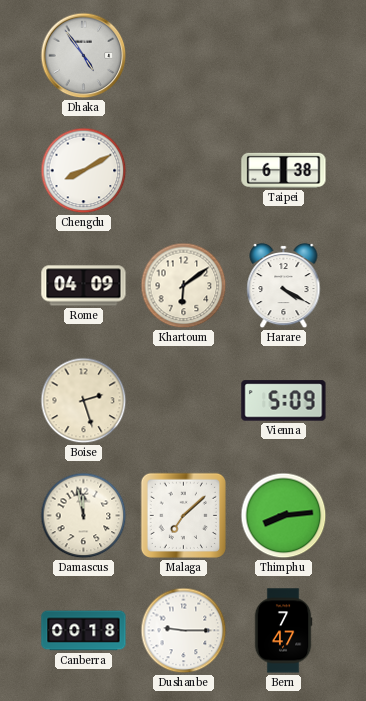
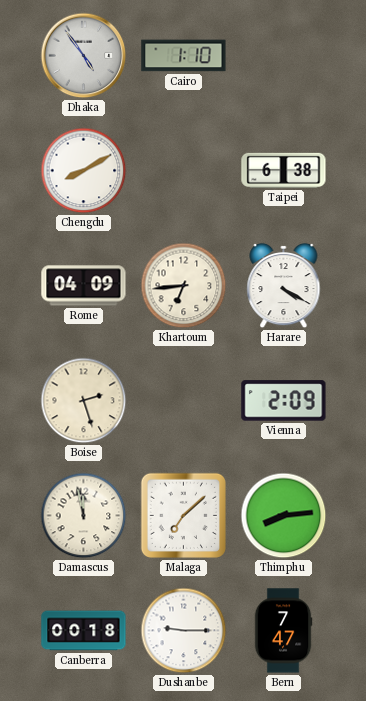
Cairo: none -> 1:10
Khartoum: 6:09 -> 6:44
Vienna: 5:09 -> 2:09
